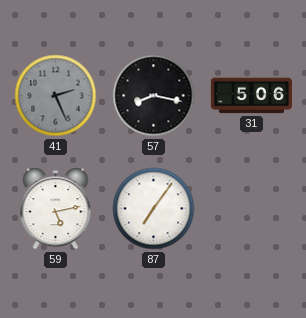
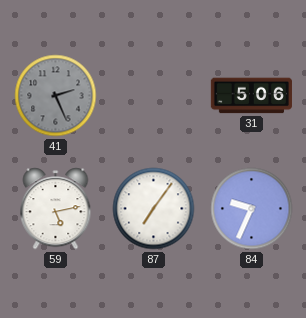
57: 8:17 -> none
84: none -> 9:34
